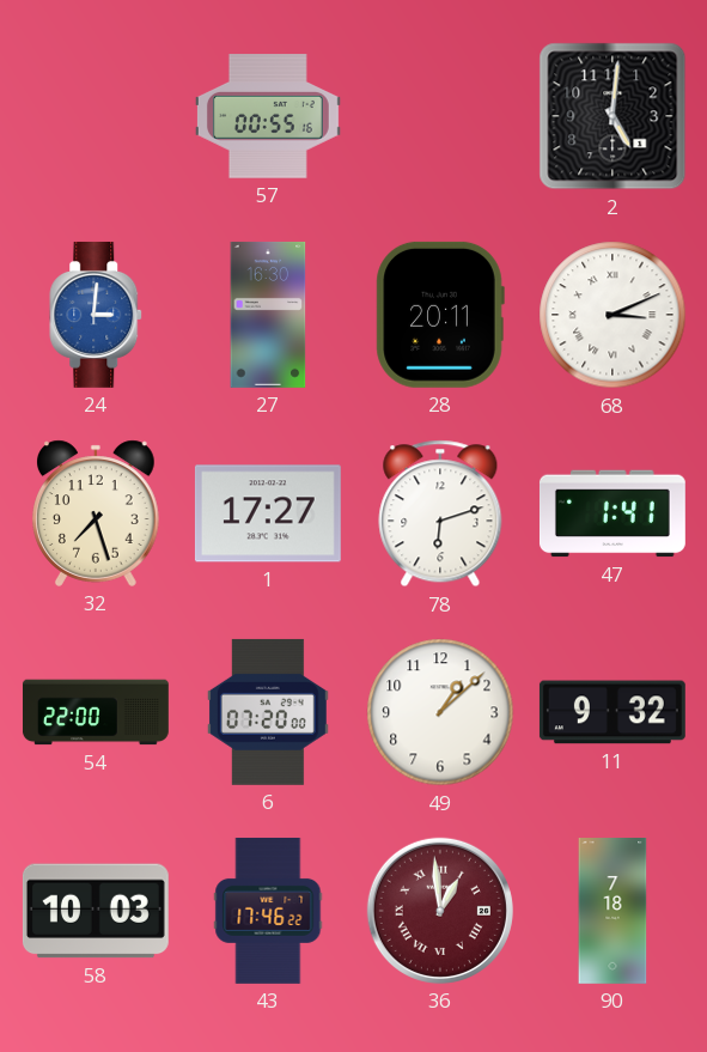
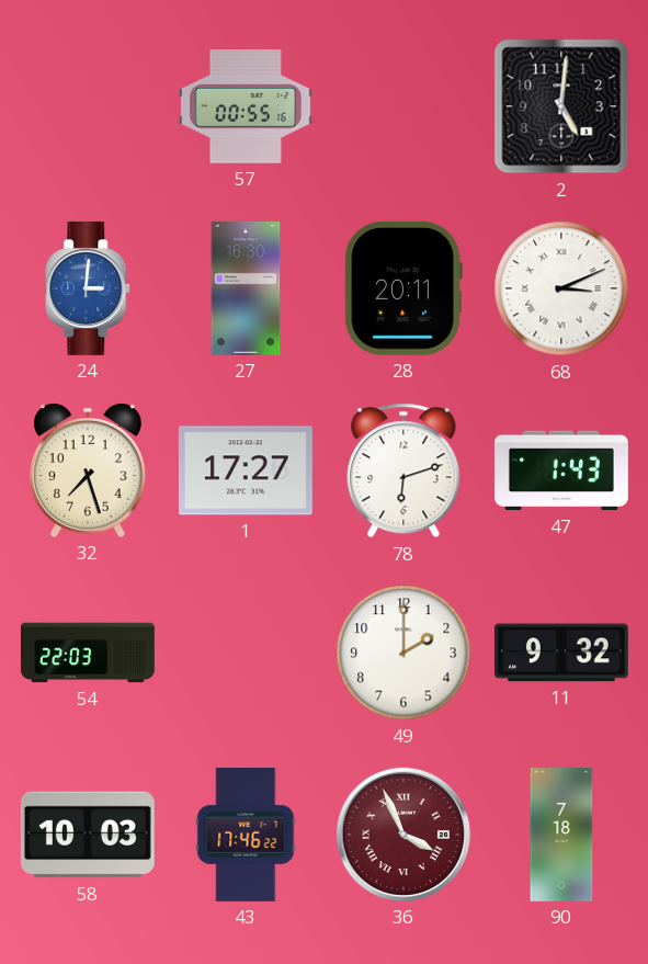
47: 1:41 -> 1:43
54: 22:00 -> 22:03
6: 07:20 -> none
49: 1:08 -> 2:00
36: 12:59 -> 3:56
